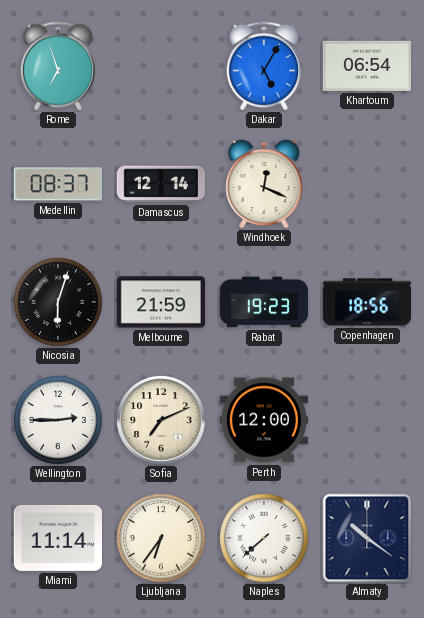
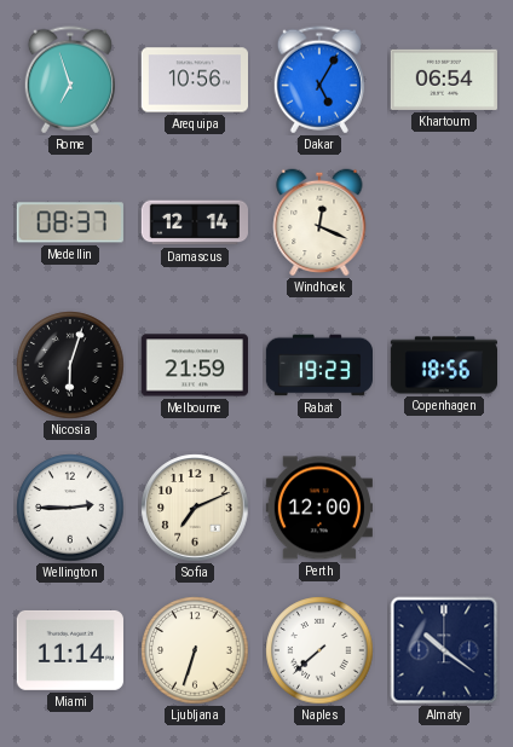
Arequipa: none -> 10:56
Ljubljana: 6:36 -> 6:33
